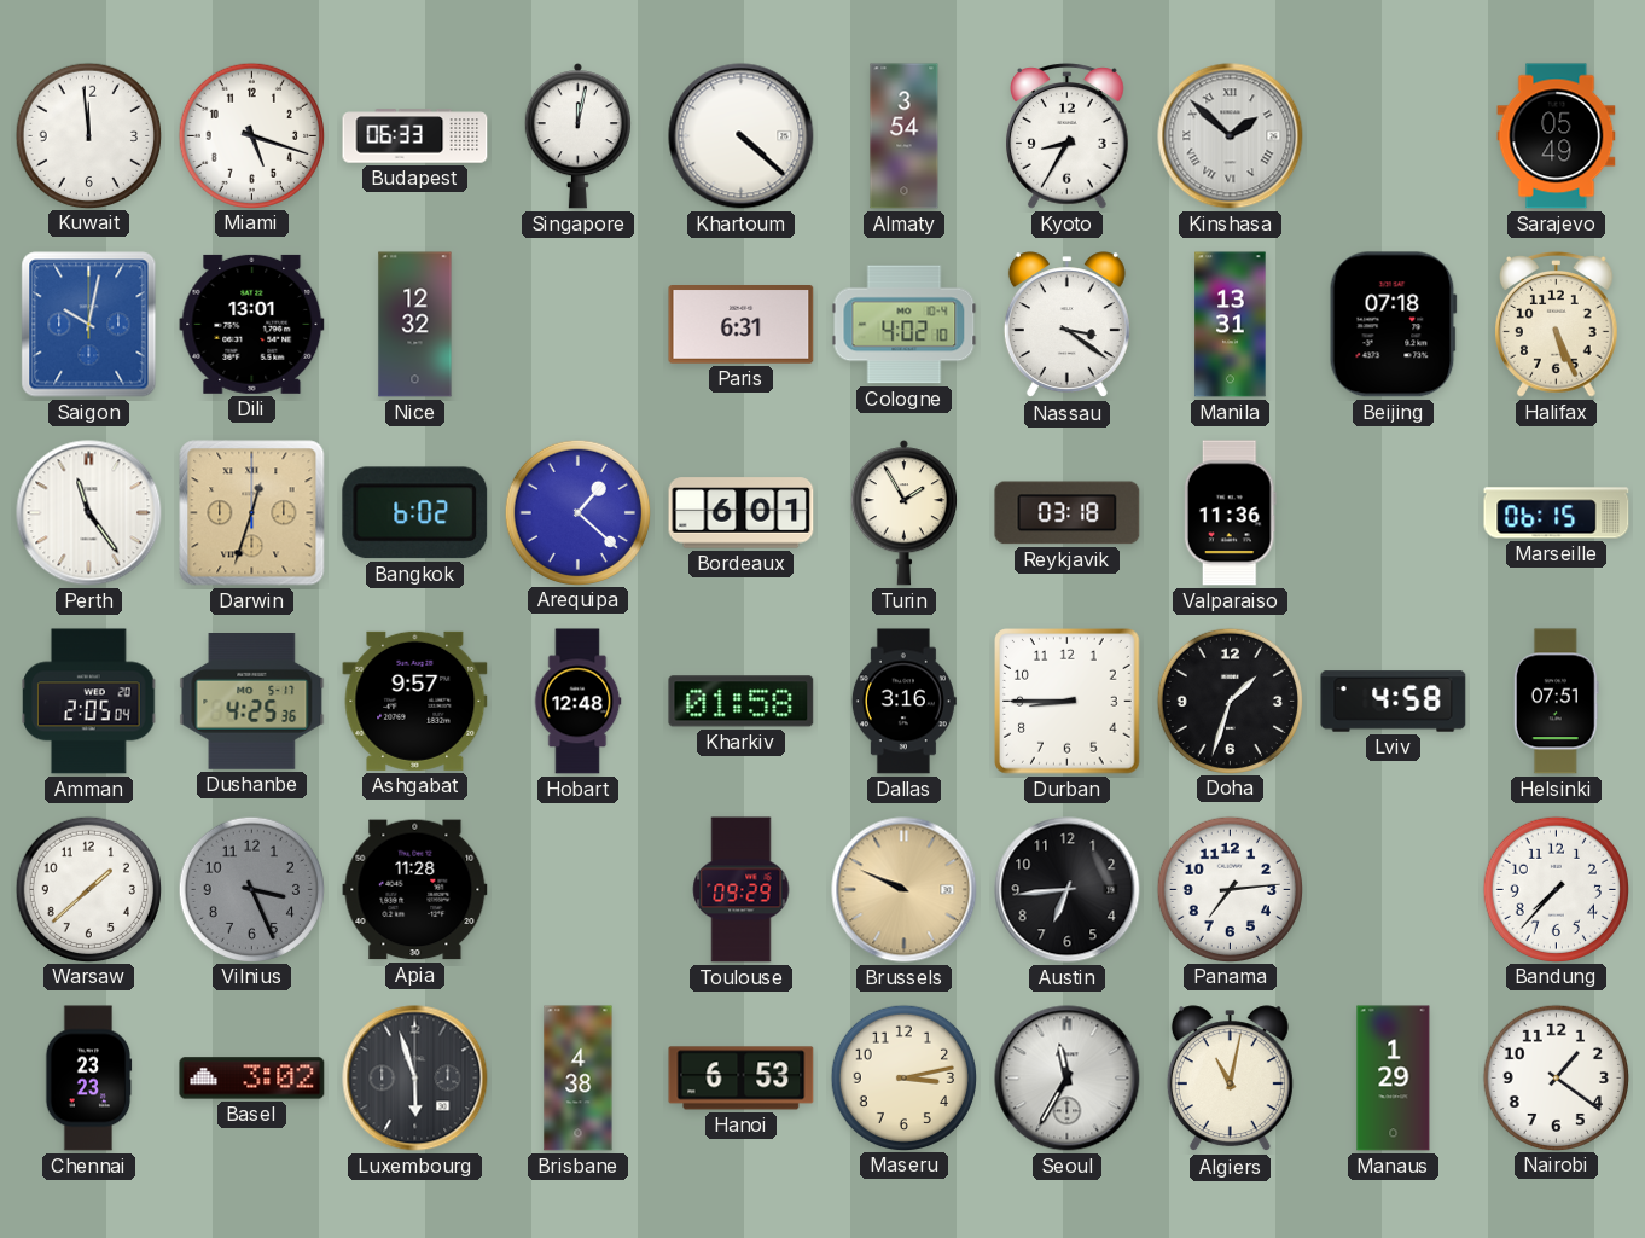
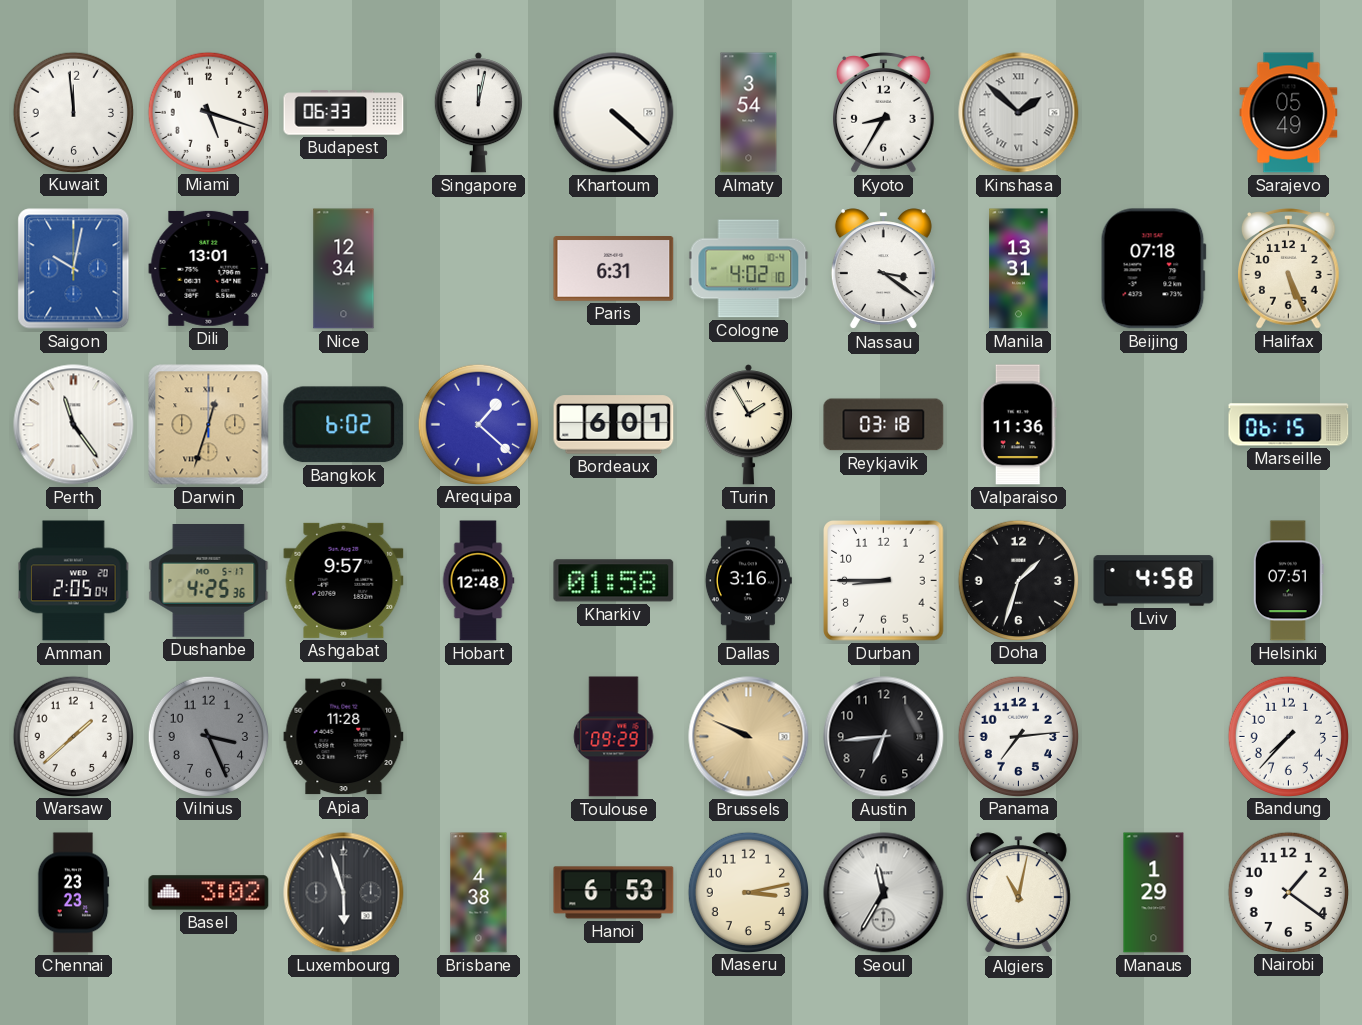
Nice: 12:32 -> 12:34
